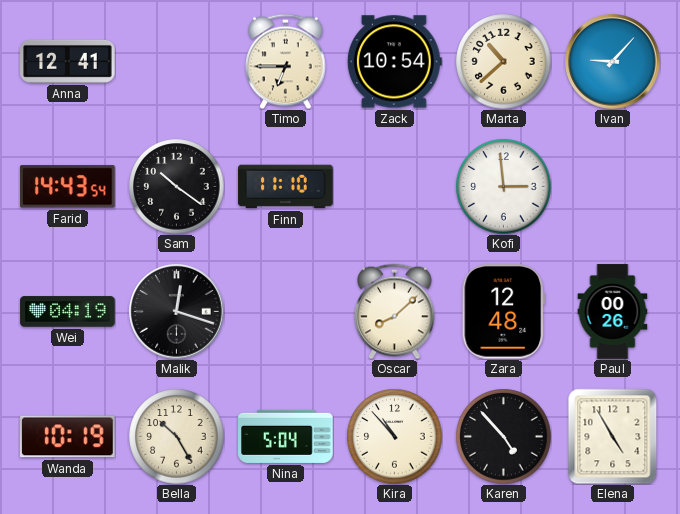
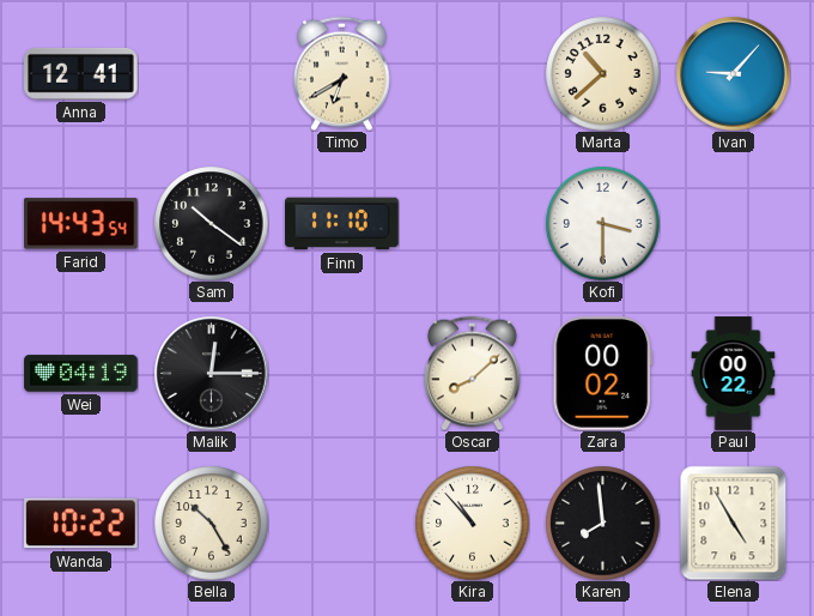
Timo: 6:45 -> 6:40
Zack: 10:54 -> none
Kofi: 2:59 -> 3:30
Malik: 12:18 -> 12:15
Zara: 12:48 -> 00:02
Paul: 00:26 -> 00:22
Wanda: 10:19 -> 10:22
Nina: 5:04 -> none
Karen: 4:53 -> 7:59
